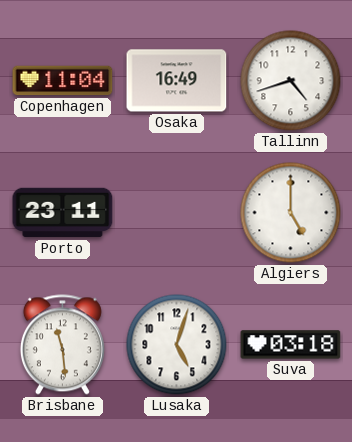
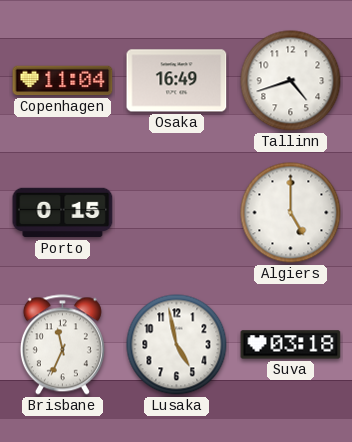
Porto: 23:11 -> 0:15
Brisbane: 11:29 -> 11:34
Lusaka: 5:03 -> 4:58
